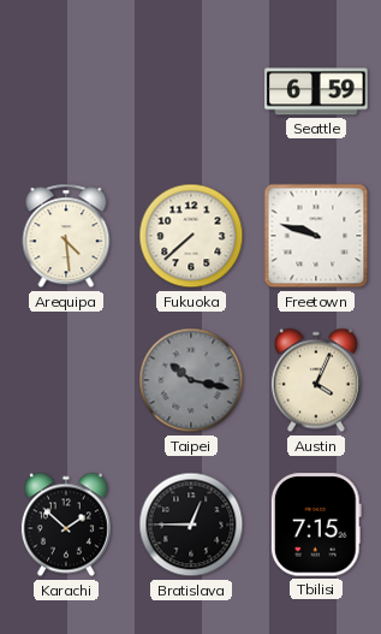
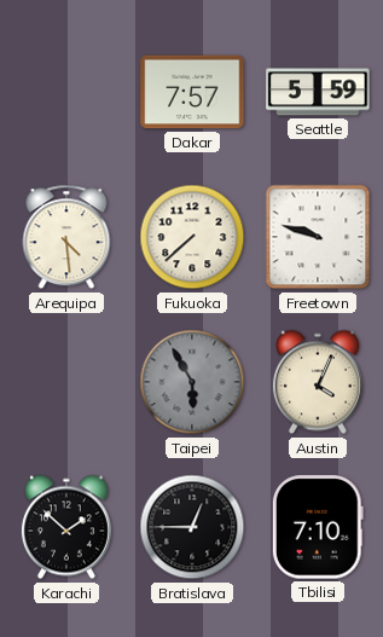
Dakar: none -> 7:57
Seattle: 6:59 -> 5:59
Taipei: 10:17 -> 5:55
Tbilisi: 7:15 -> 7:10
